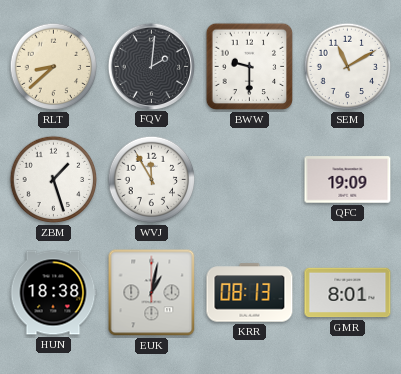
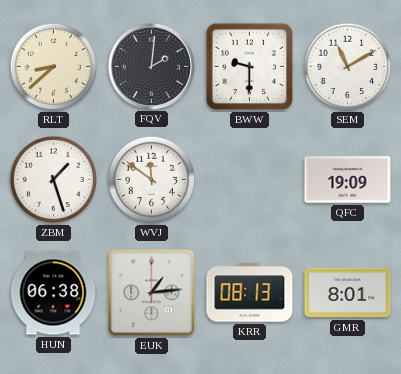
WVJ: 11:55 -> 11:51
HUN: 18:38 -> 06:38
EUK: 1:02 -> 1:14
